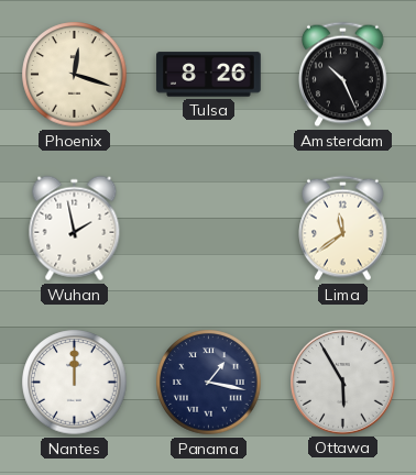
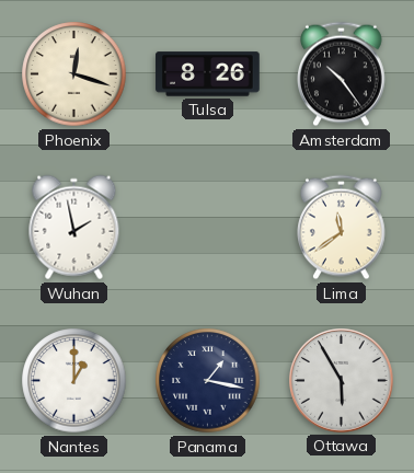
Amsterdam: 10:26 -> 10:24
Nantes: 12:00 -> 1:00
